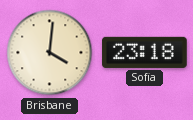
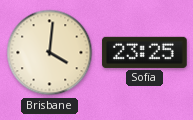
Sofia: 23:18 -> 23:25
